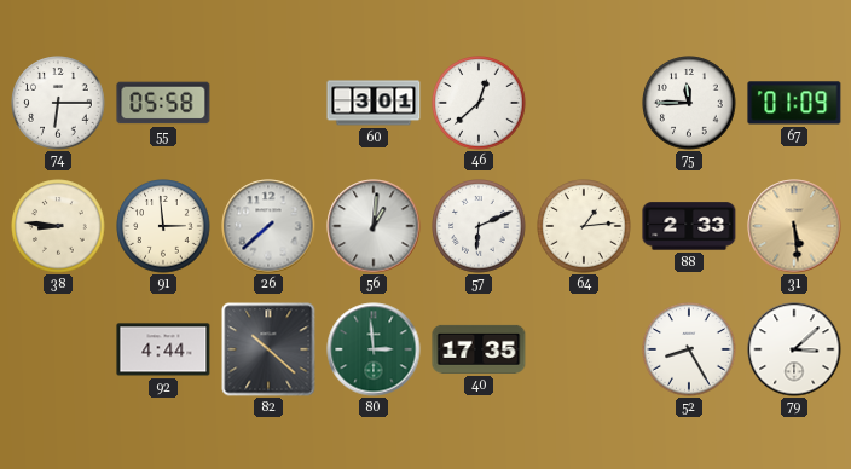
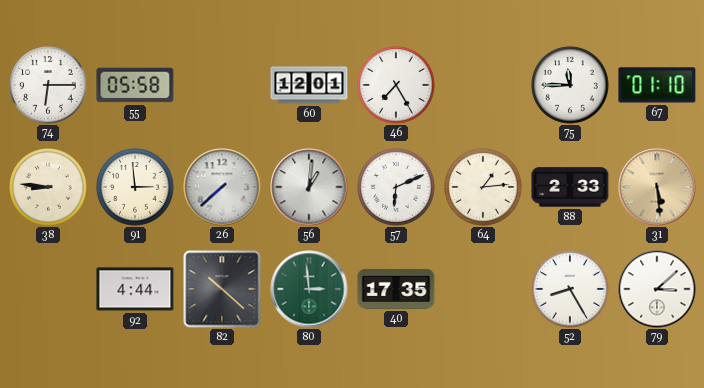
60: 3:01 -> 12:01
46: 12:38 -> 7:25
67: 01:09 -> 01:10
